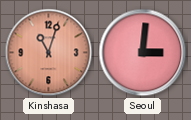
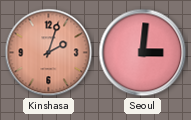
Kinshasa: 11:03 -> 2:03
